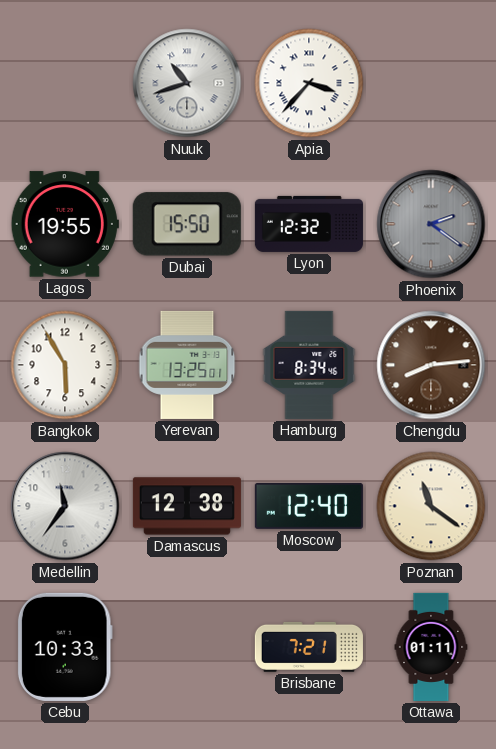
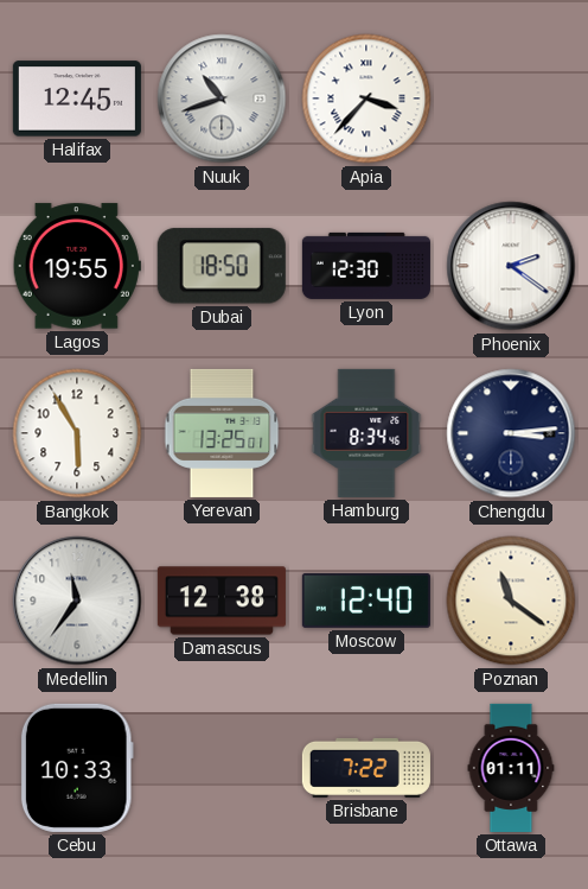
Halifax: none -> 12:45
Dubai: 15:50 -> 18:50
Lyon: 12:32 -> 12:30
Phoenix dial: grey -> white
Chengdu: 8:14 -> 3:14
Chengdu dial: brown -> navy
Brisbane: 7:21 -> 7:22
